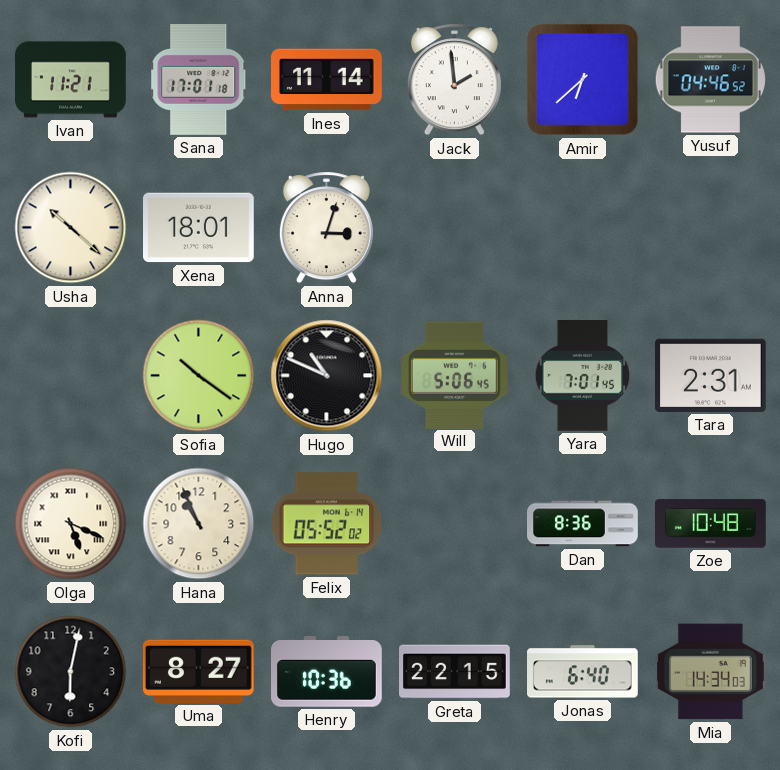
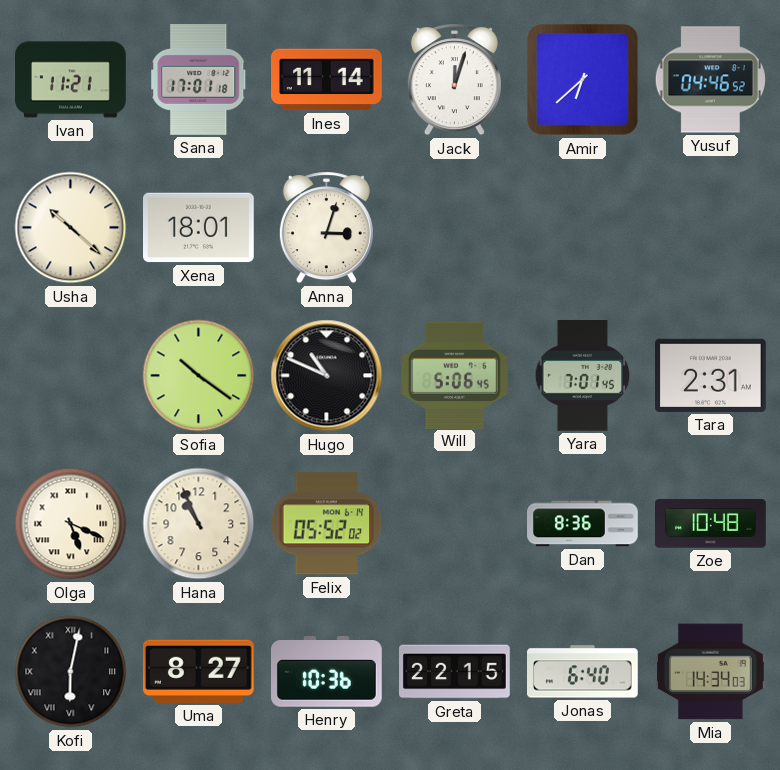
Jack: 1:59 -> 12:03
Kofi numerals: Arabic -> Roman
